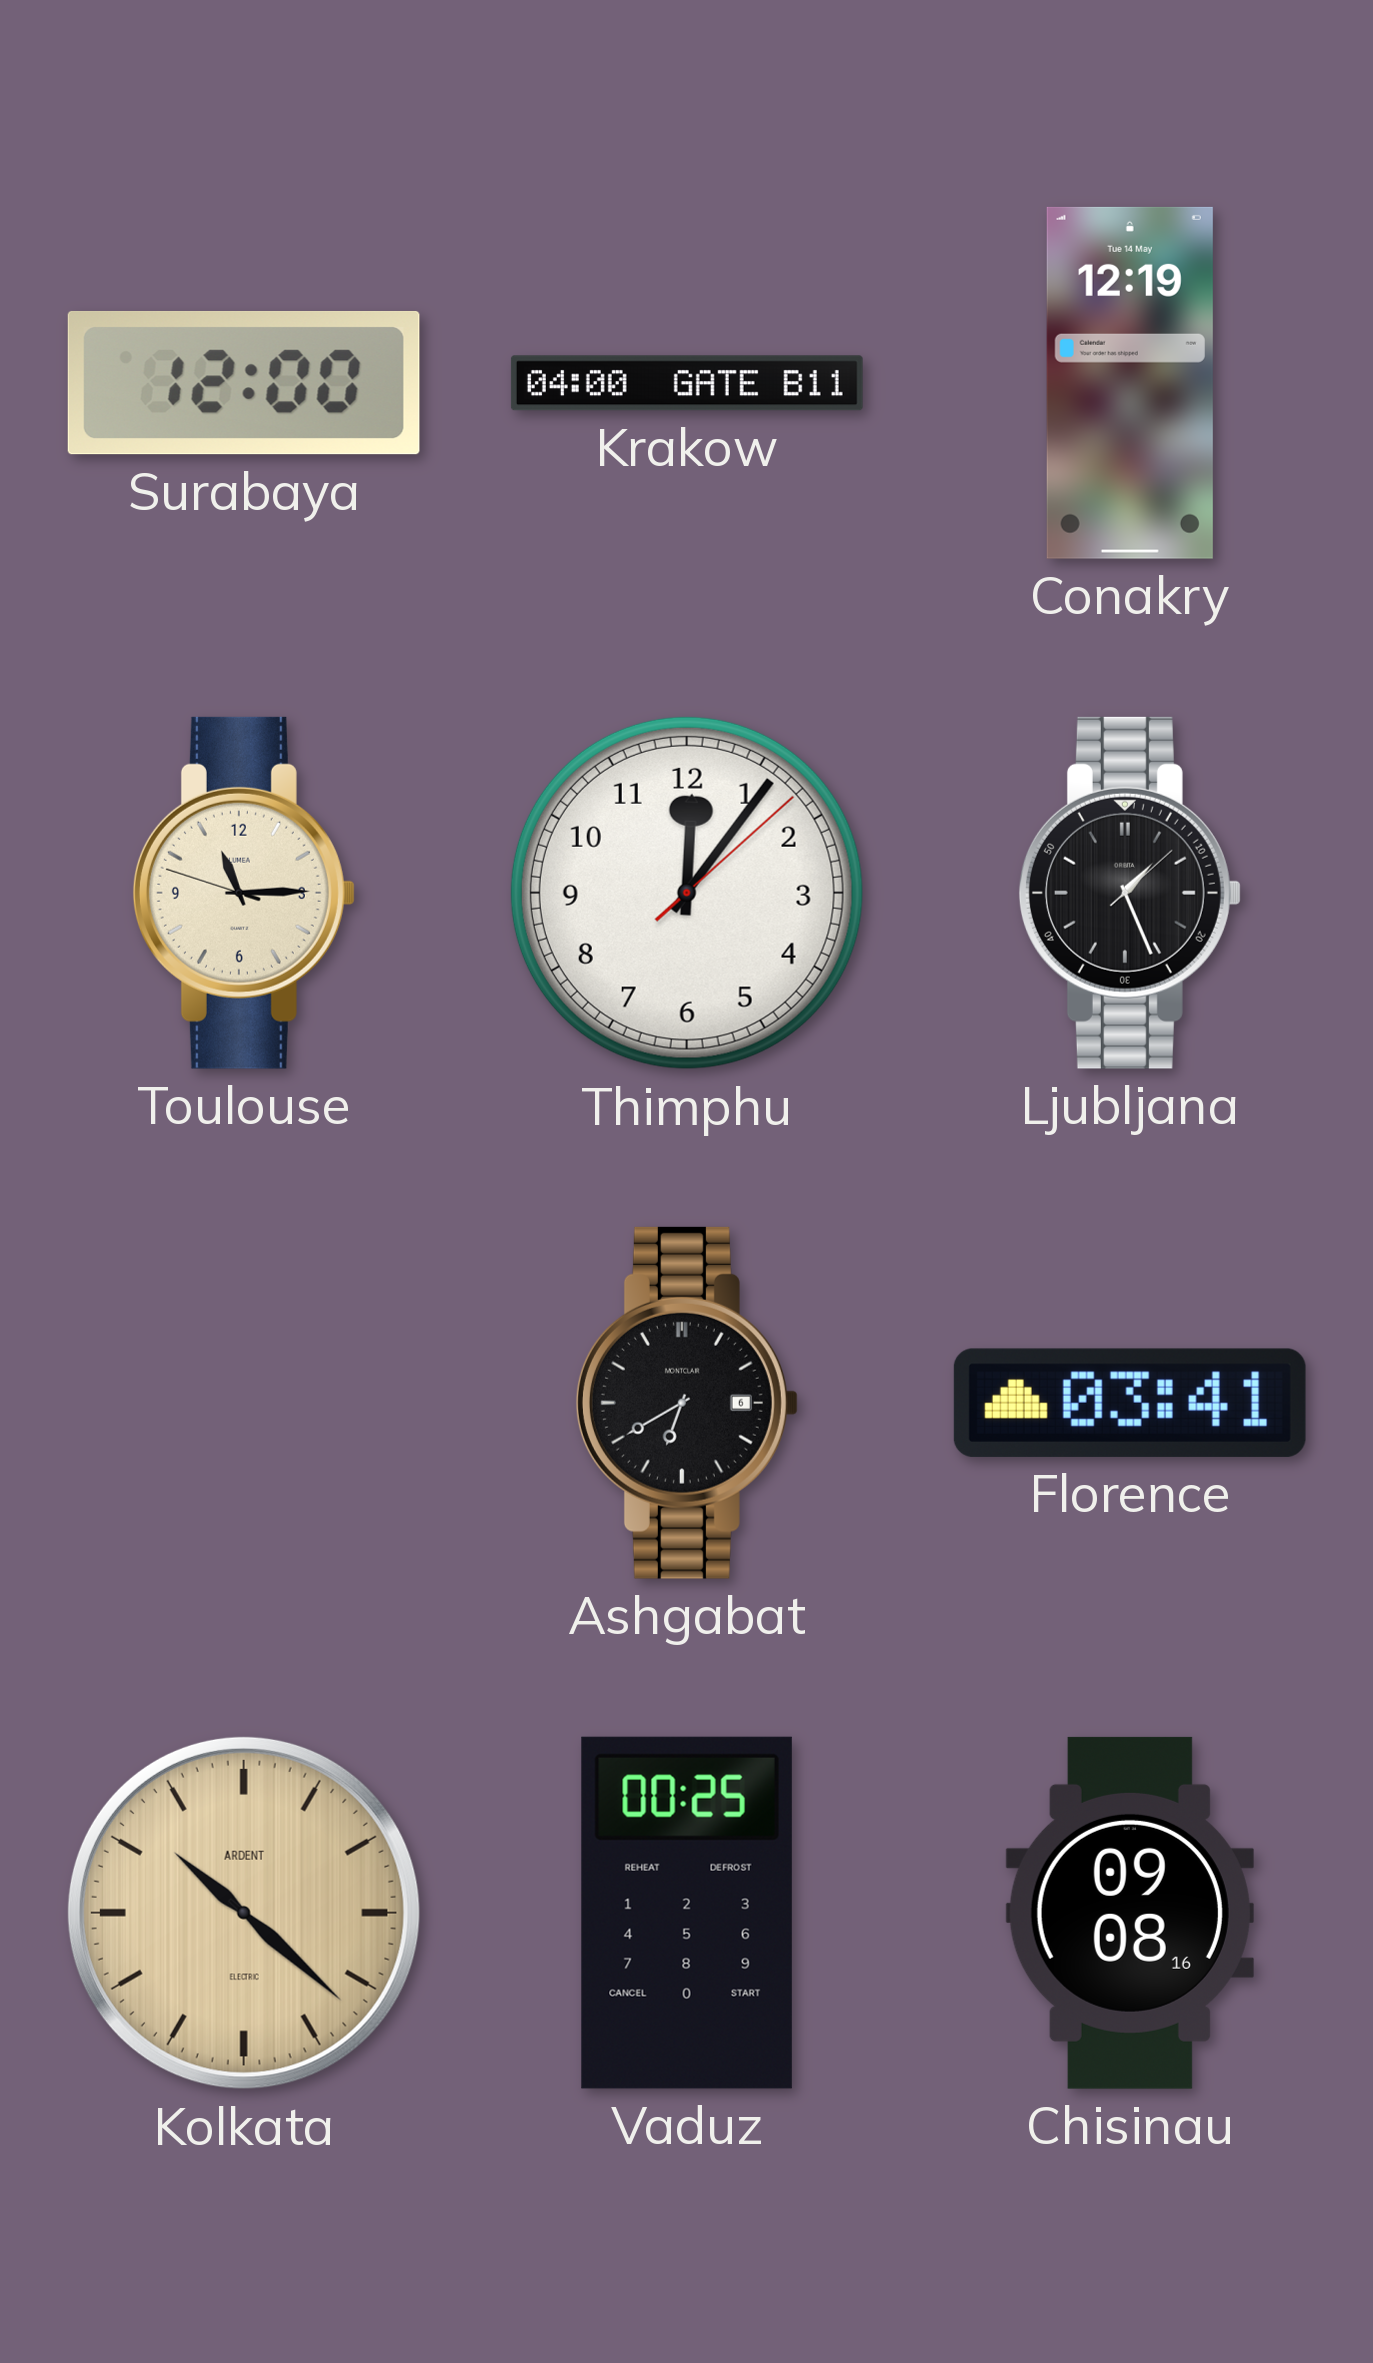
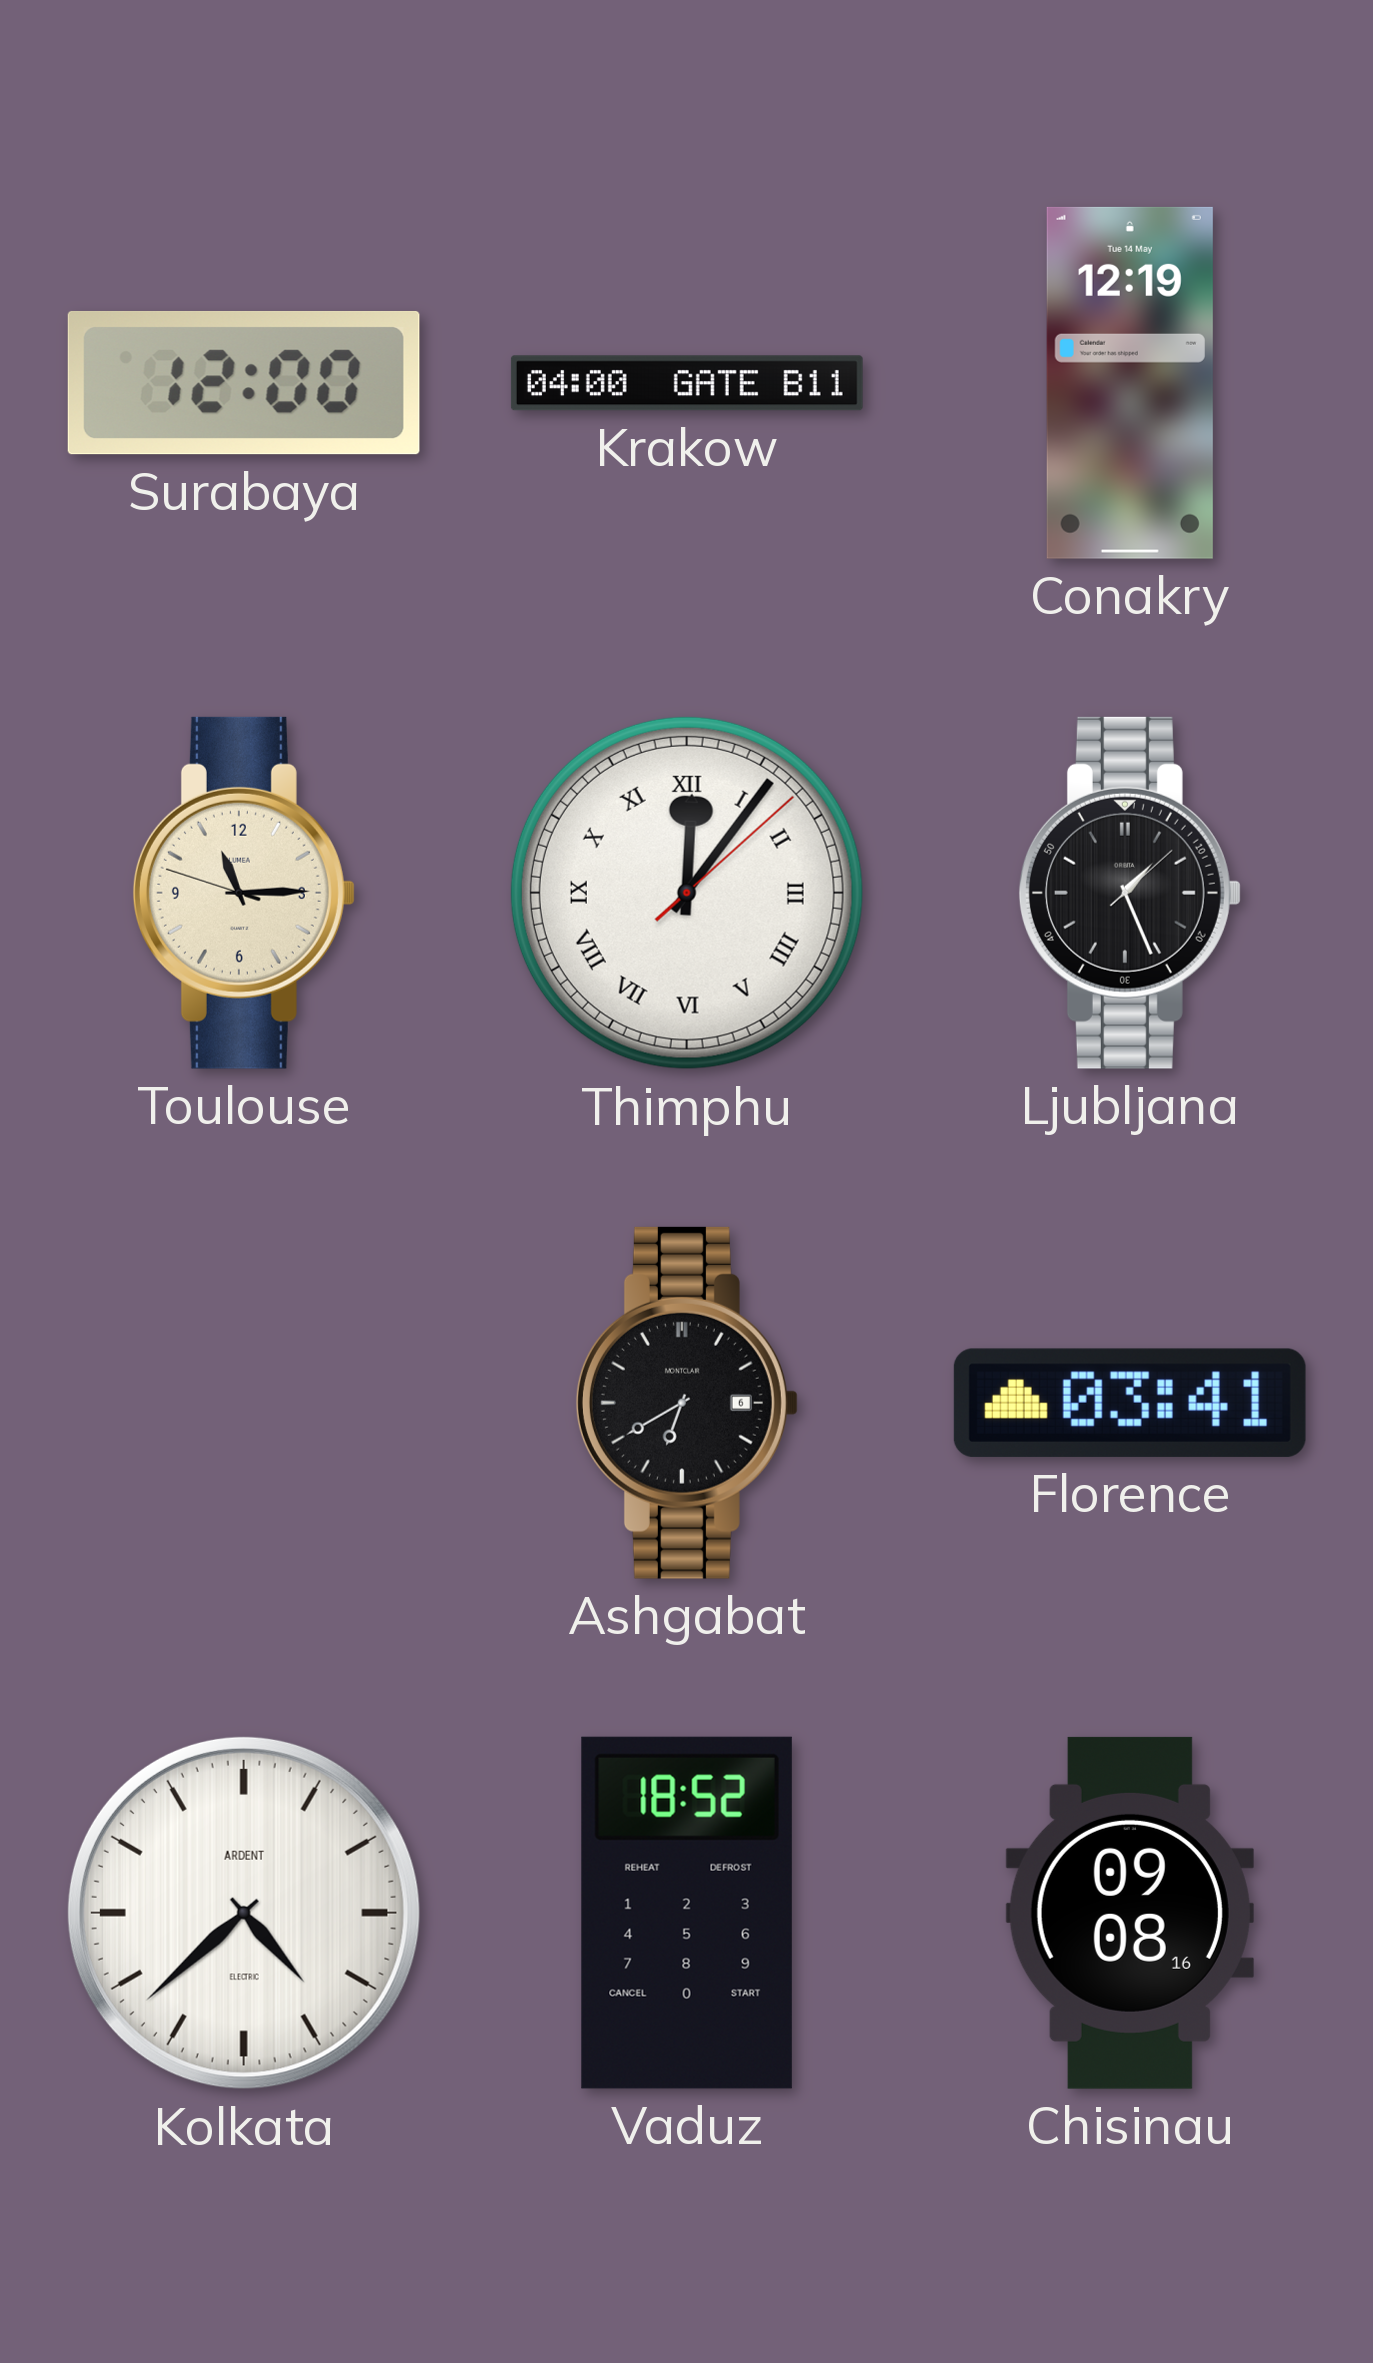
Thimphu numerals: Arabic -> Roman
Kolkata: 10:22 -> 4:38
Kolkata dial: champagne -> white
Vaduz: 00:25 -> 18:52
